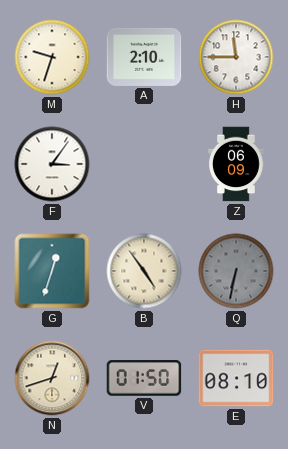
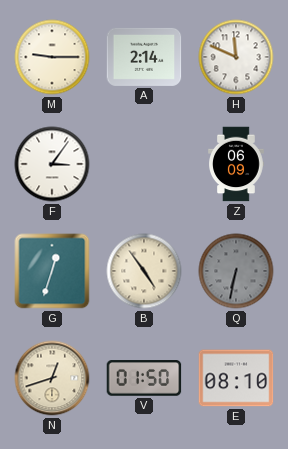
M: 9:33 -> 9:15
A: 2:10 -> 2:14
H: 11:45 -> 11:49
